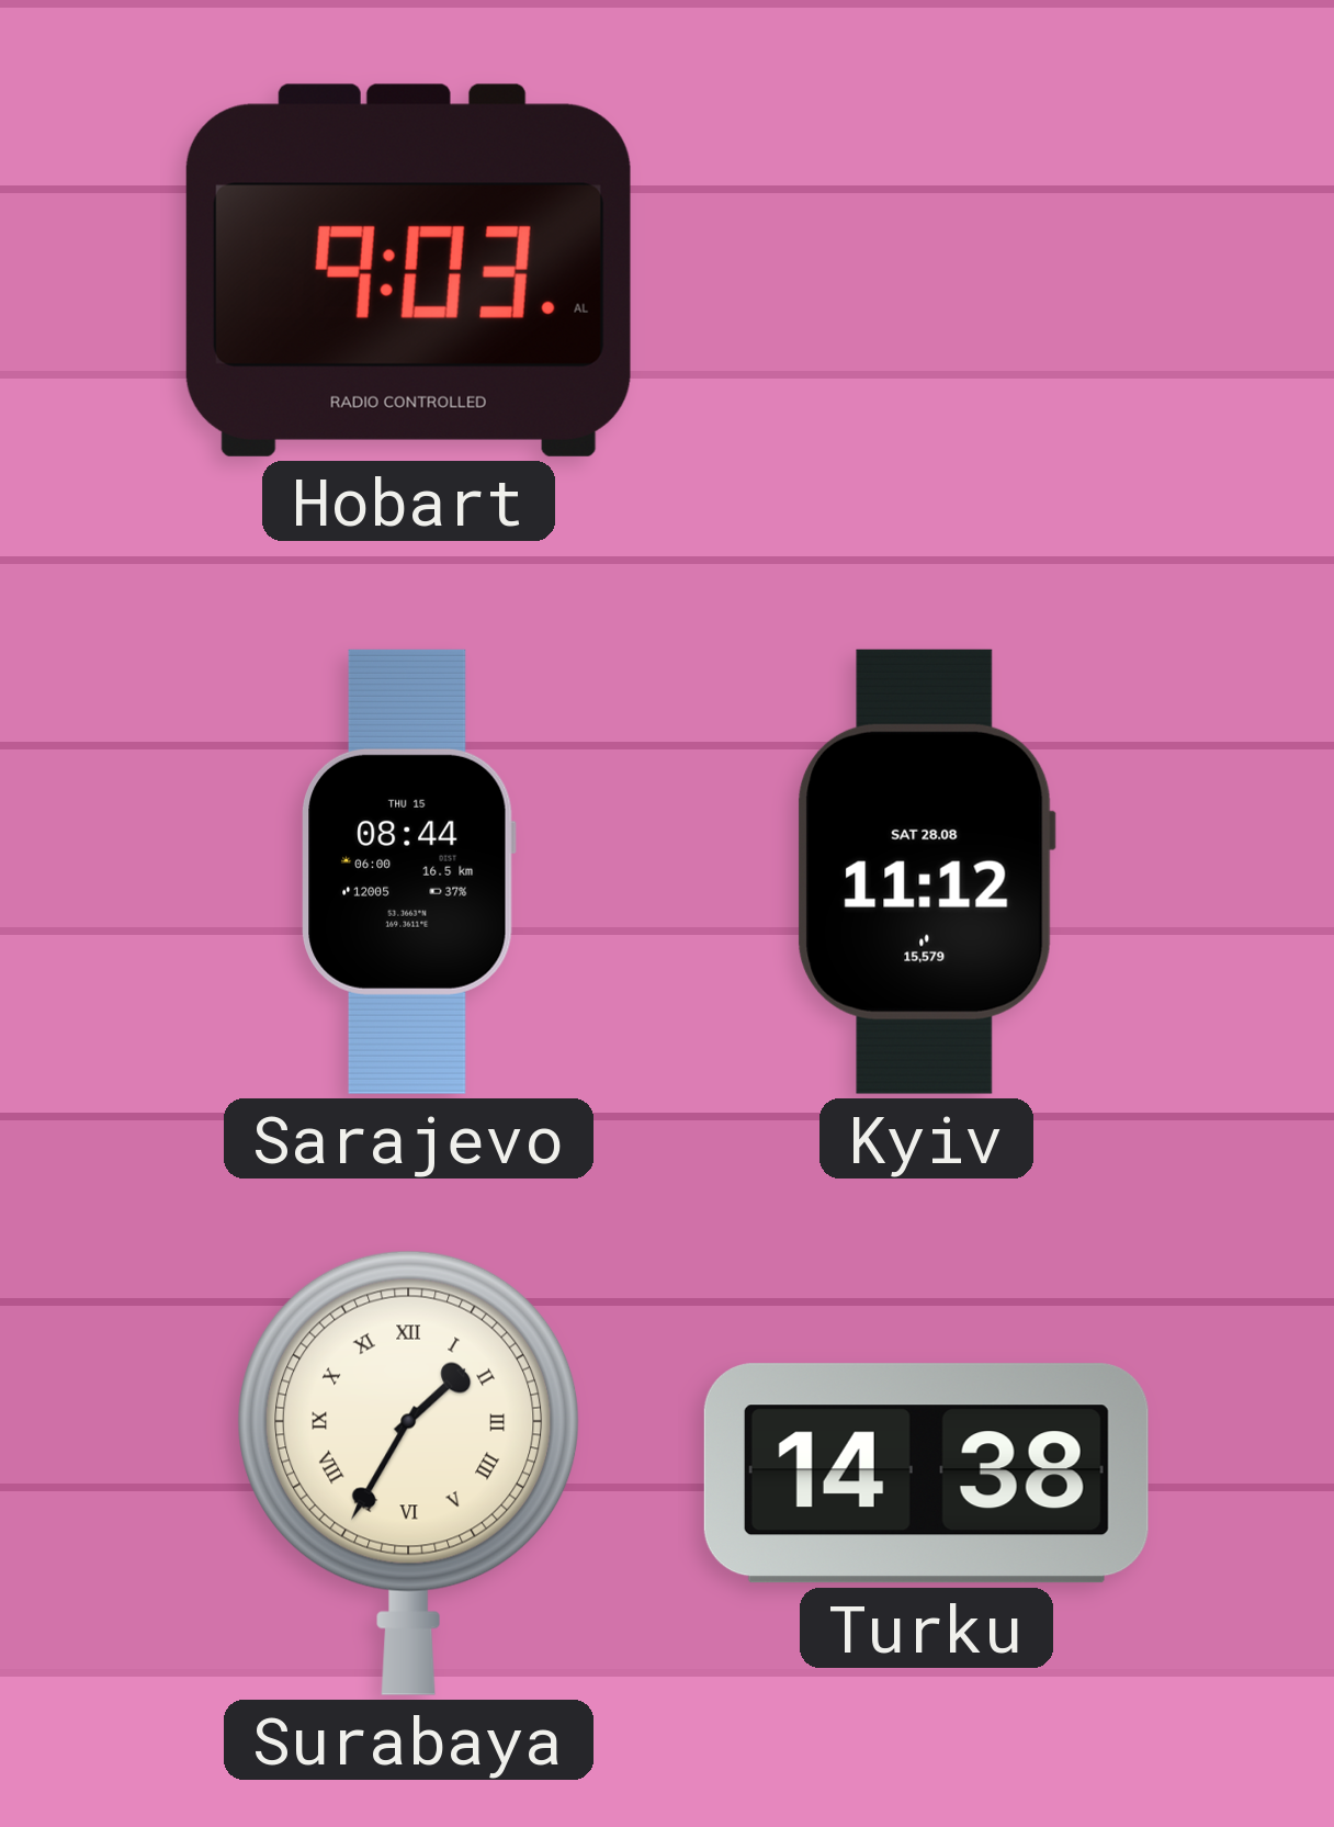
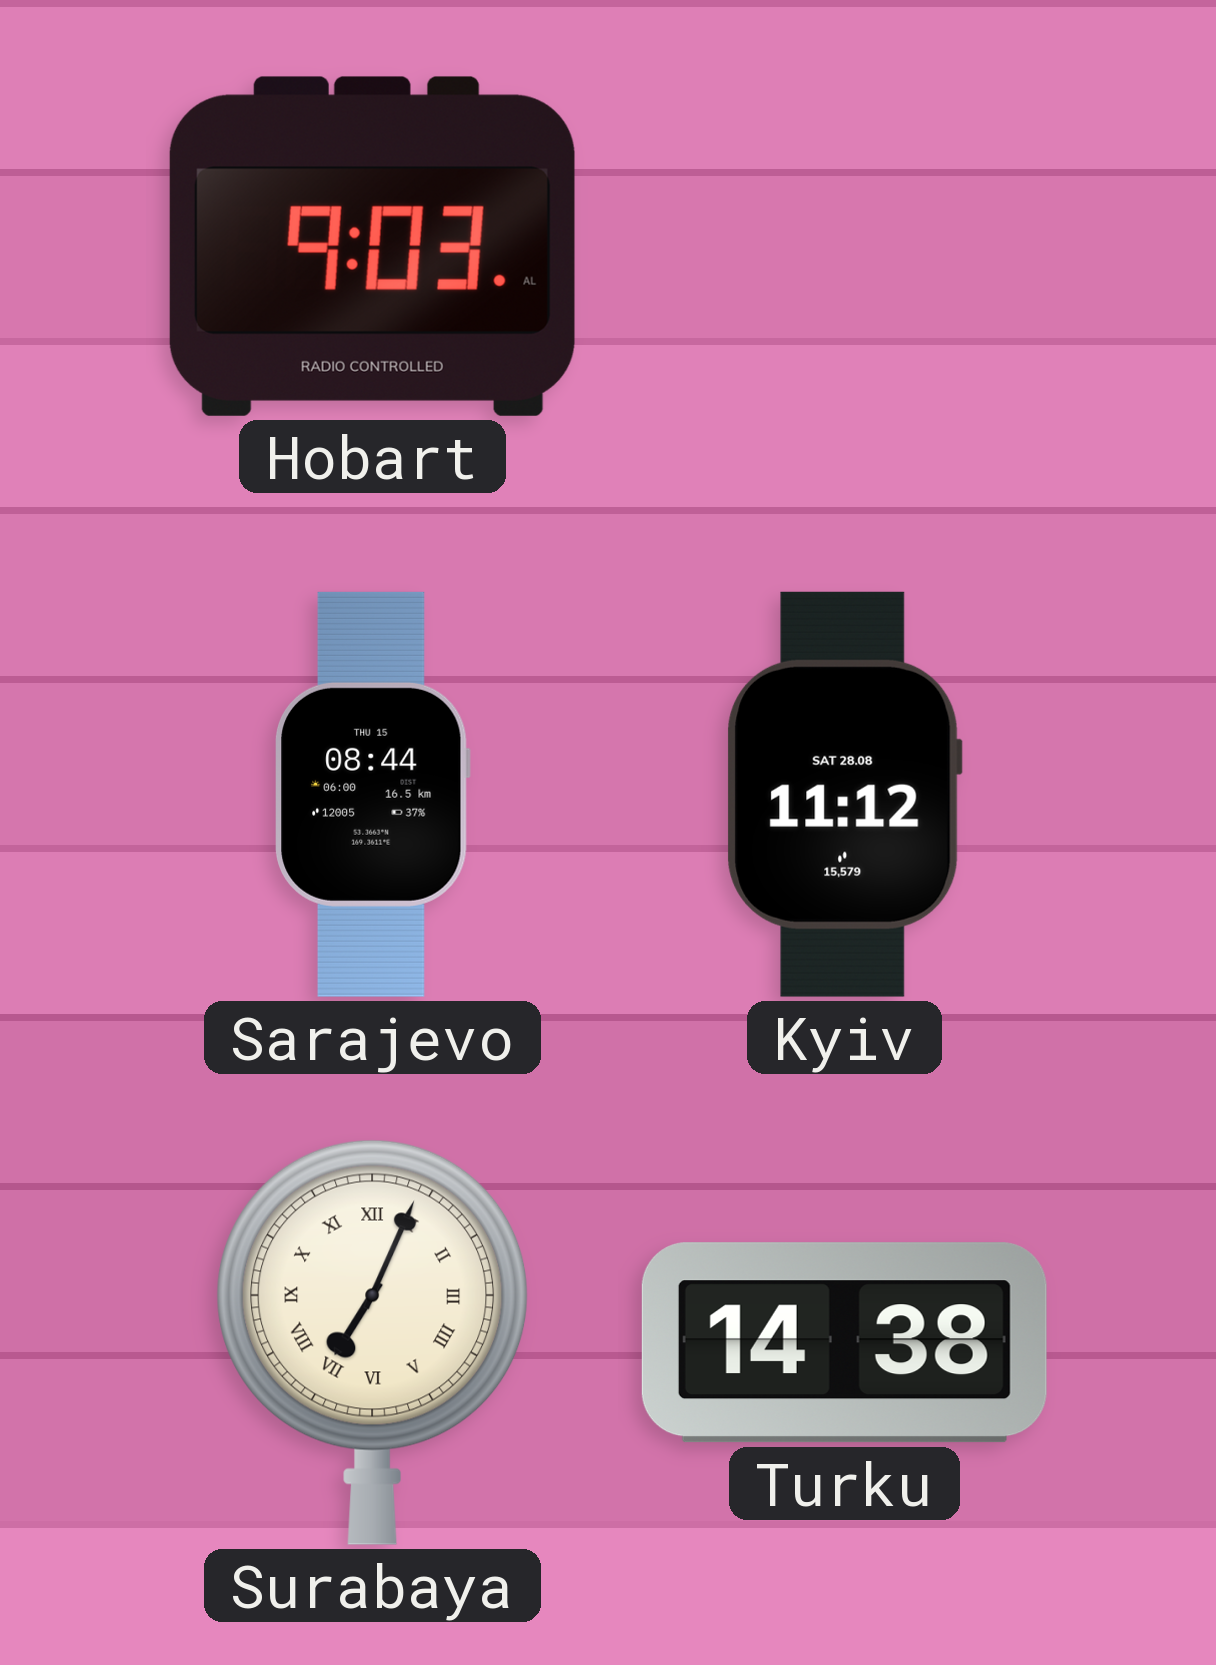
Surabaya: 1:35 -> 7:04
